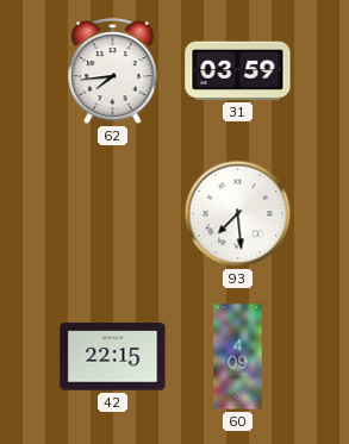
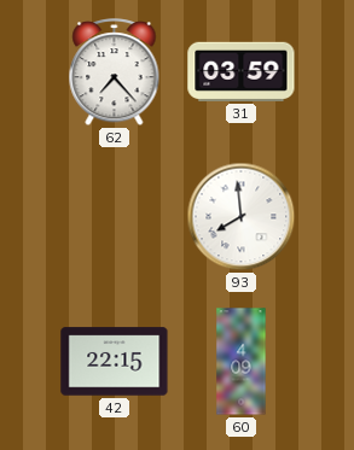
62: 7:44 -> 7:23
93: 7:29 -> 7:59
